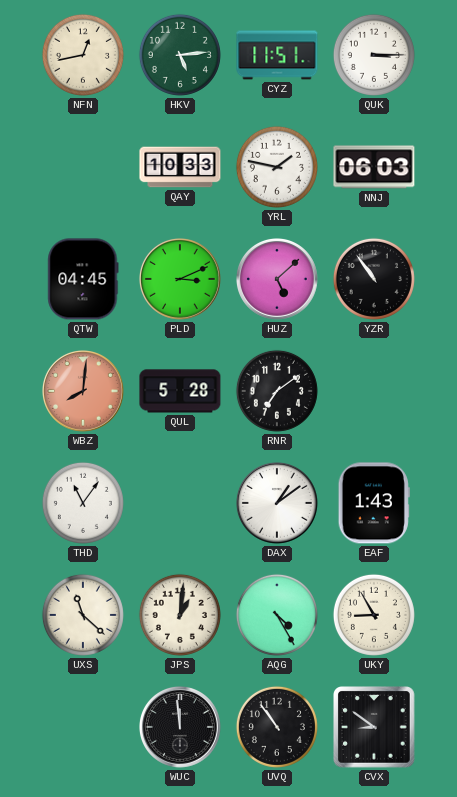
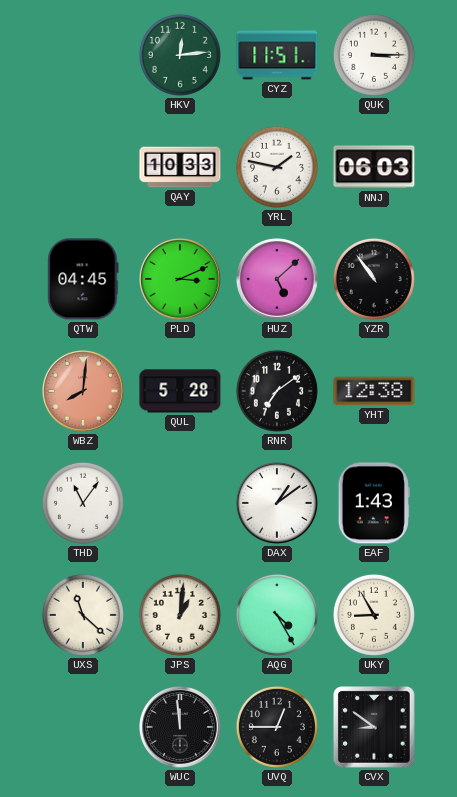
NFN: 12:43 -> none
HKV: 5:14 -> 12:14
YHT: none -> 12:38
UVQ: 10:54 -> 12:45
